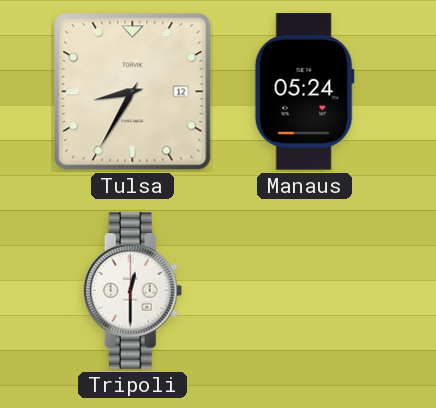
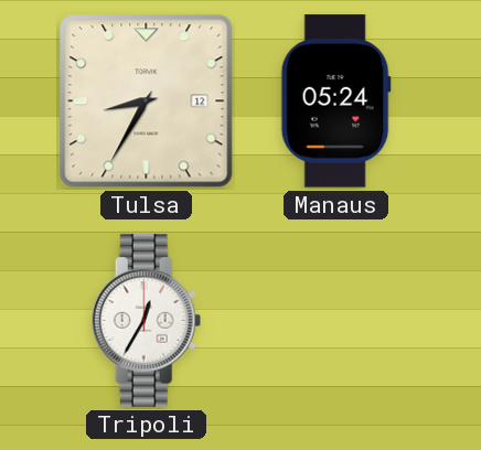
Tripoli: 12:30 -> 12:35
